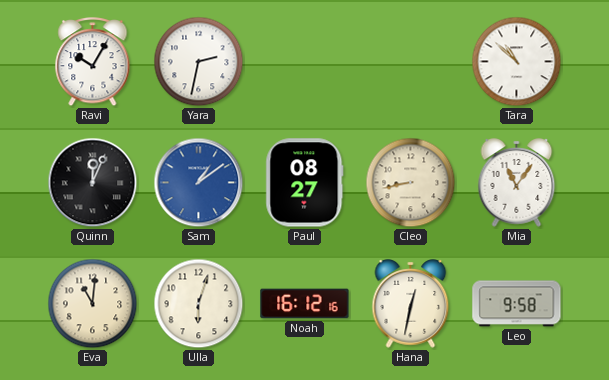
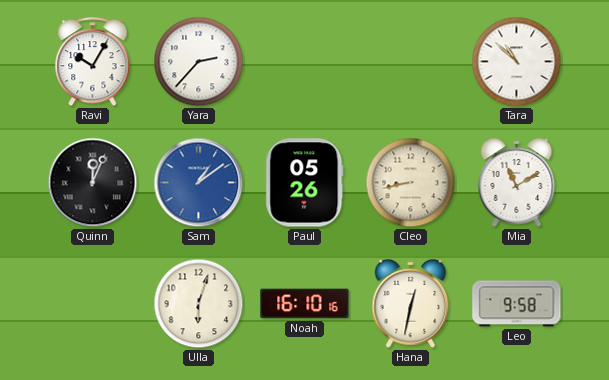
Yara: 2:32 -> 2:37
Paul: 08:27 -> 05:26
Mia: 11:06 -> 11:10
Eva: 11:01 -> none
Noah: 16:12 -> 16:10
